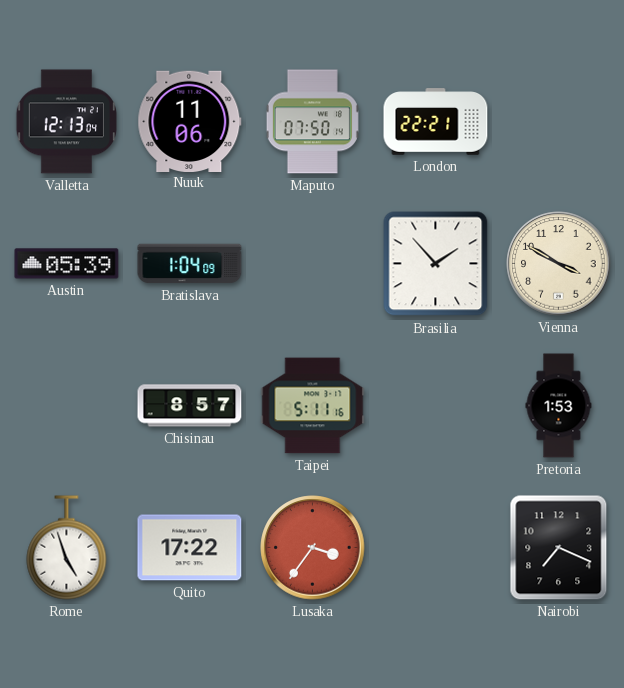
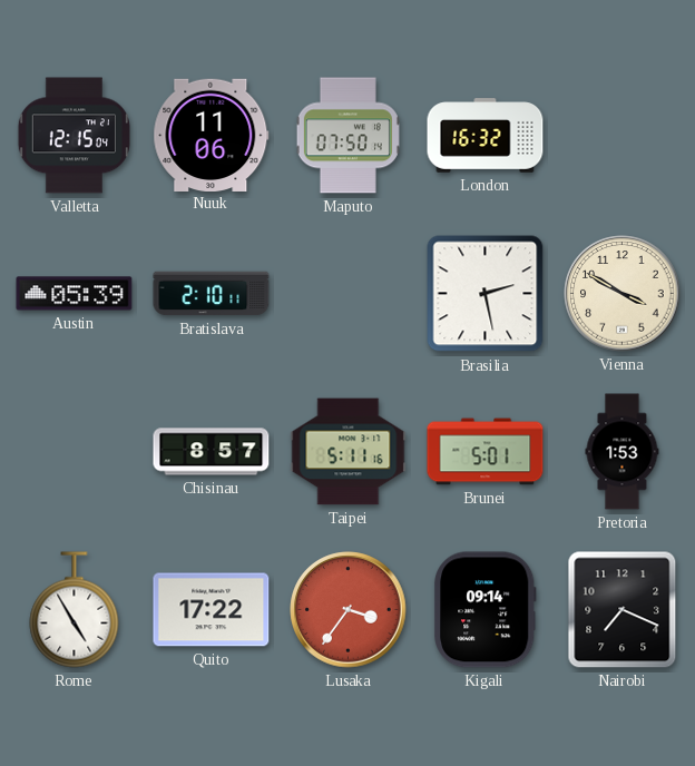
Valletta: 12:13 -> 12:15
London: 22:21 -> 16:32
Bratislava: 1:04 -> 2:10
Brasilia: 1:53 -> 2:28
Brunei: none -> 5:01
Rome: 4:57 -> 4:55
Kigali: none -> 09:14
